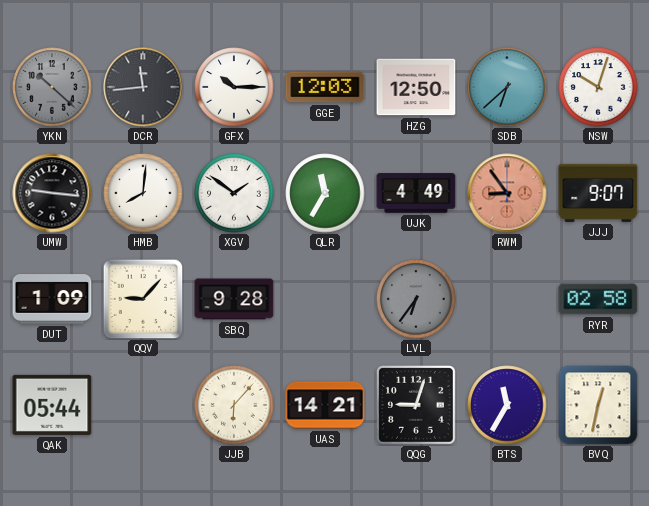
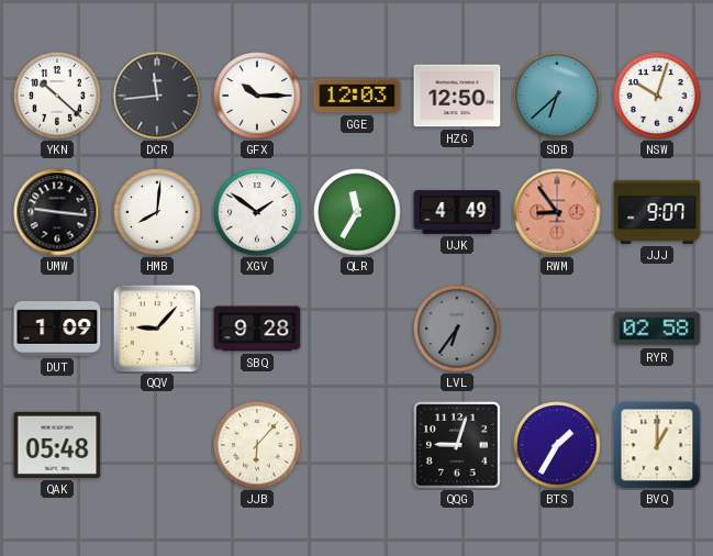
YKN dial: grey -> white
QAK: 05:44 -> 05:48
UAS: 14:21 -> none
BTS: 11:35 -> 1:35
BVQ: 12:32 -> 1:00
